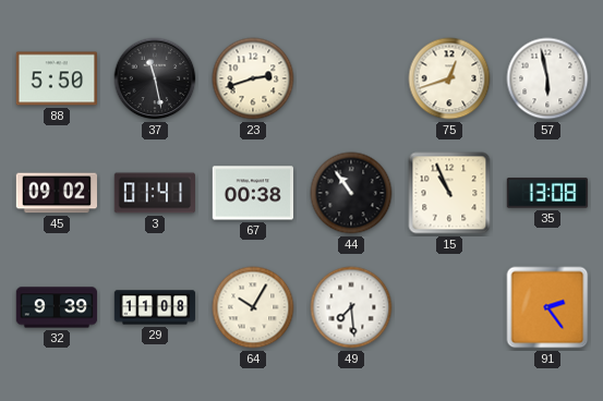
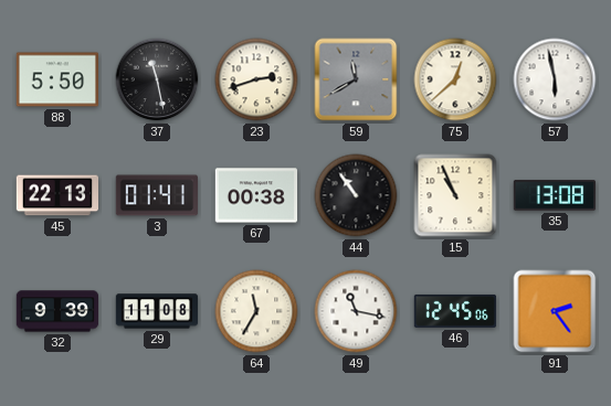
59: none -> 11:40
75: 12:42 -> 12:38
45: 09:02 -> 22:13
64: 10:05 -> 11:35
49: 7:29 -> 11:17
46: none -> 12:45
